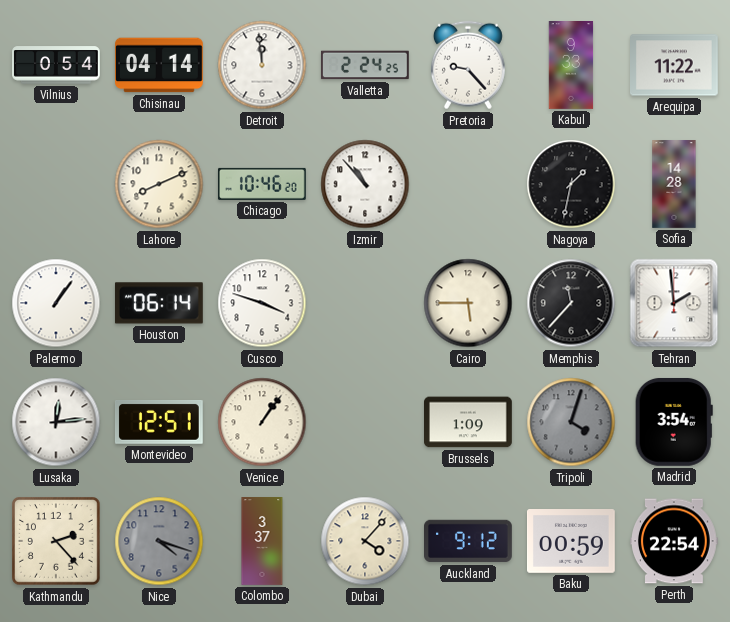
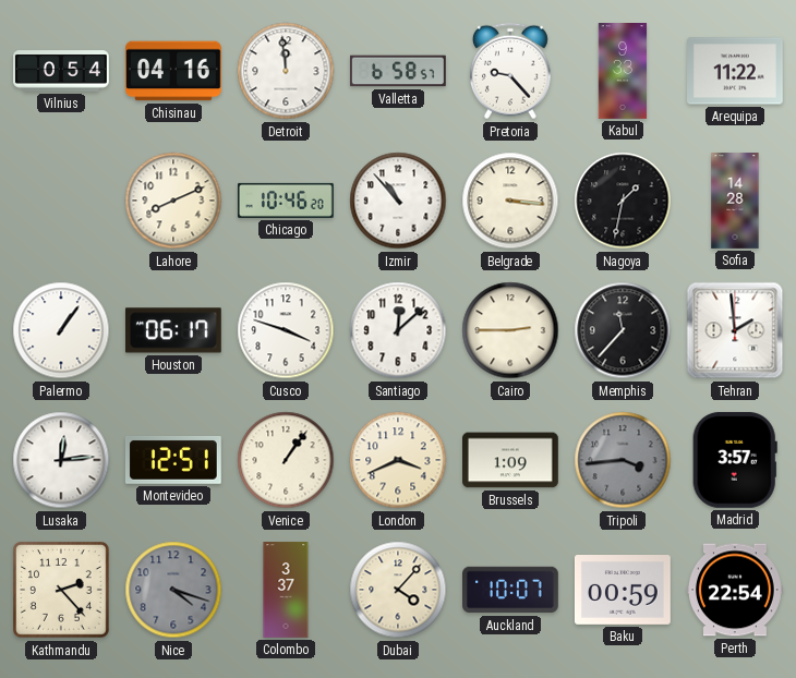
Chisinau: 04:14 -> 04:16
Valletta: 2:24 -> 6:58
Belgrade: none -> 3:16
Houston: 06:14 -> 06:17
Santiago: none -> 12:08
Cairo: 5:45 -> 2:45
London: none -> 3:41
Tripoli: 4:03 -> 3:44
Madrid: 3:54 -> 3:57
Auckland: 9:12 -> 10:07
